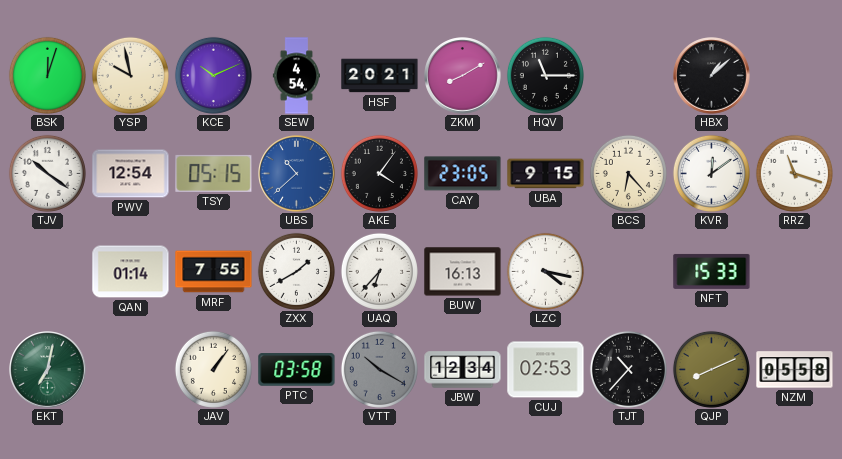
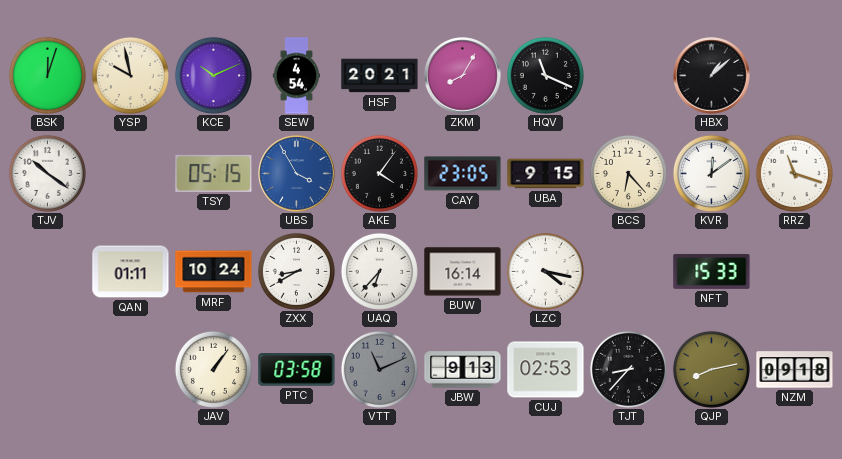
ZKM: 8:10 -> 8:05
HQV: 11:15 -> 11:19
PWV: 12:54 -> none
UBS: 10:38 -> 3:55
QAN: 01:14 -> 01:11
MRF: 7:55 -> 10:24
ZXX: 1:40 -> 8:40
BUW: 16:13 -> 16:14
EKT: 7:02 -> none
VTT: 10:20 -> 11:11
JBW: 12:34 -> 9:13
TJT: 10:37 -> 8:37
QJP: 8:11 -> 8:13
NZM: 05:58 -> 09:18
